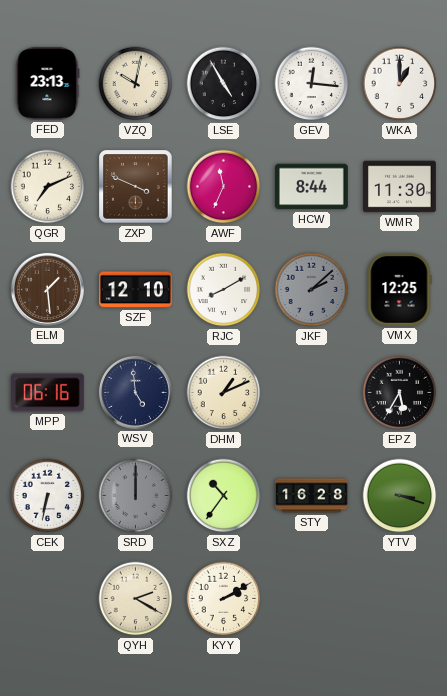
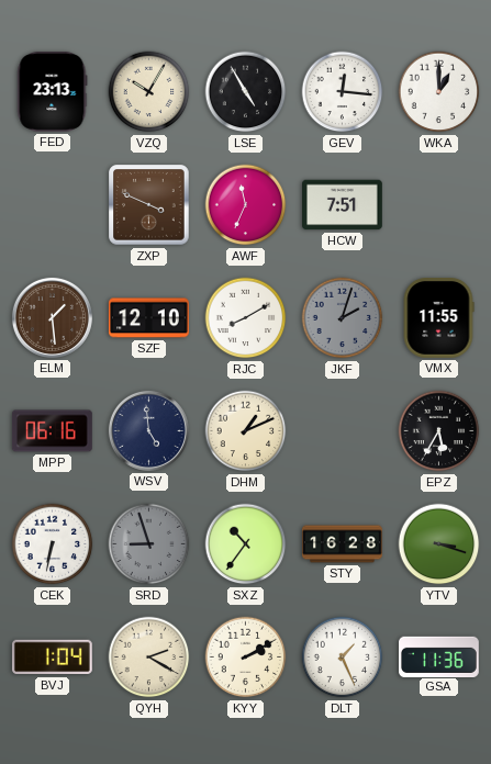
VZQ: 10:02 -> 10:05
QGR: 7:11 -> none
HCW: 8:44 -> 7:51
WMR: 11:30 -> none
JKF: 2:08 -> 2:03
VMX: 12:25 -> 11:55
SRD: 12:00 -> 8:57
BVJ: none -> 1:04
DLT: none -> 1:26
GSA: none -> 11:36
